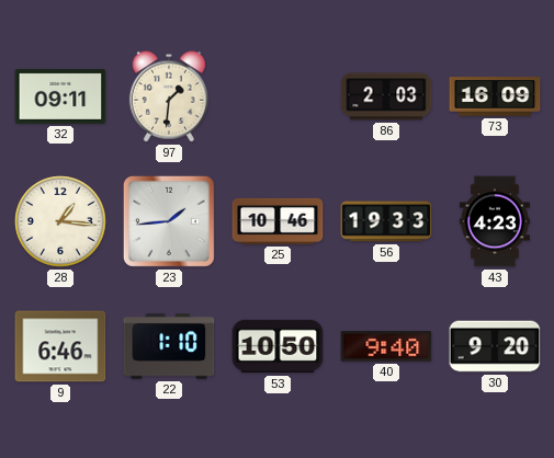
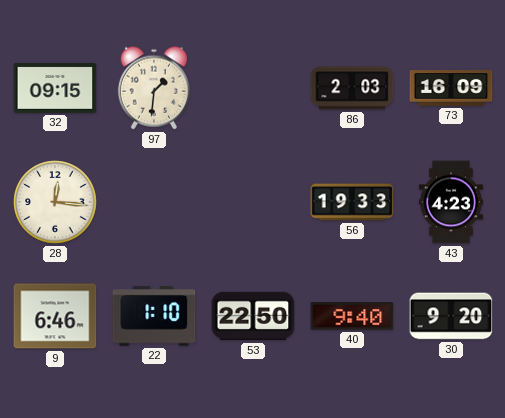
32: 09:11 -> 09:15
28: 1:16 -> 12:16
23: 1:44 -> none
25: 10:46 -> none
53: 10:50 -> 22:50
